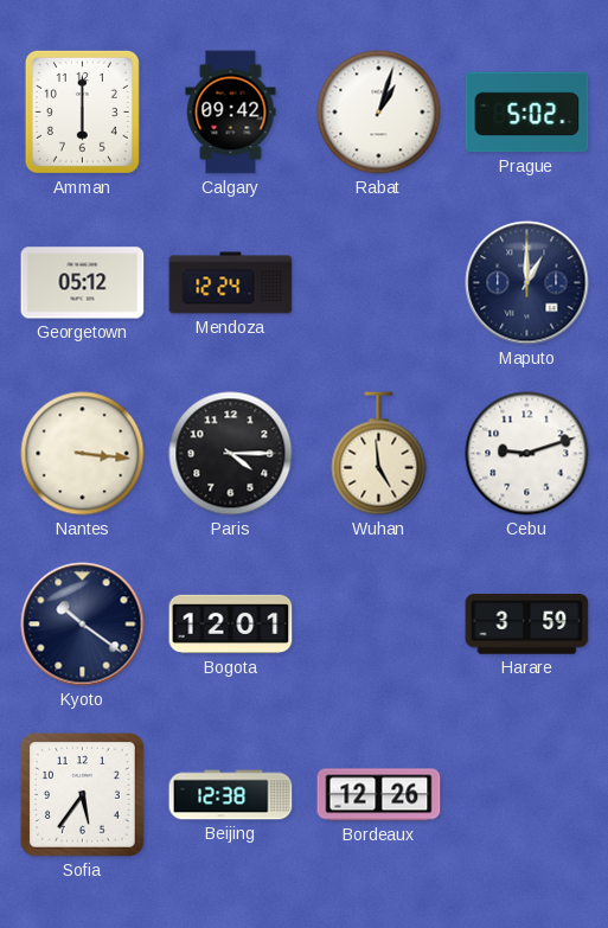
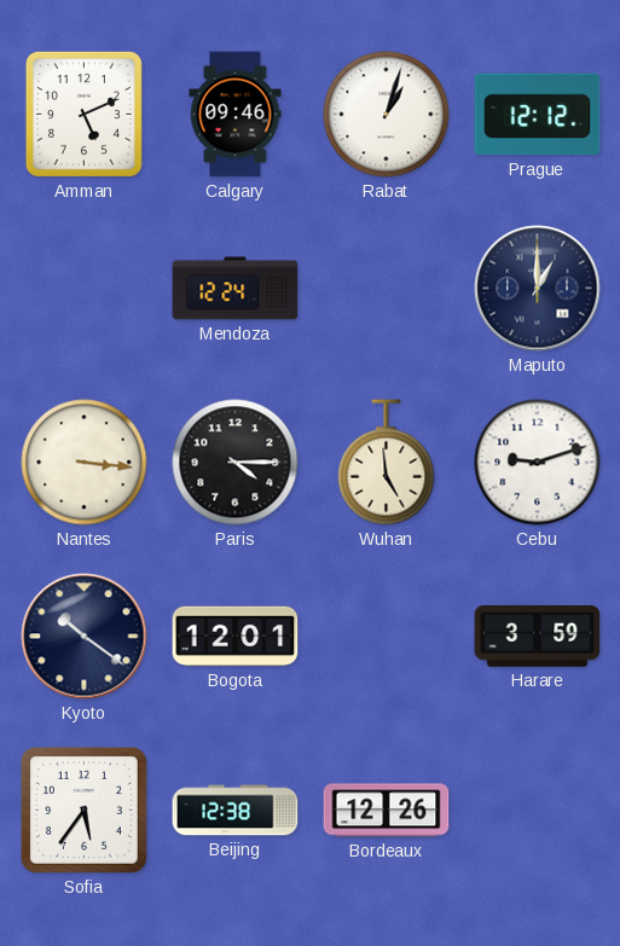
Amman: 6:00 -> 5:11
Calgary: 09:42 -> 09:46
Prague: 5:02 -> 12:12
Georgetown: 05:12 -> none
